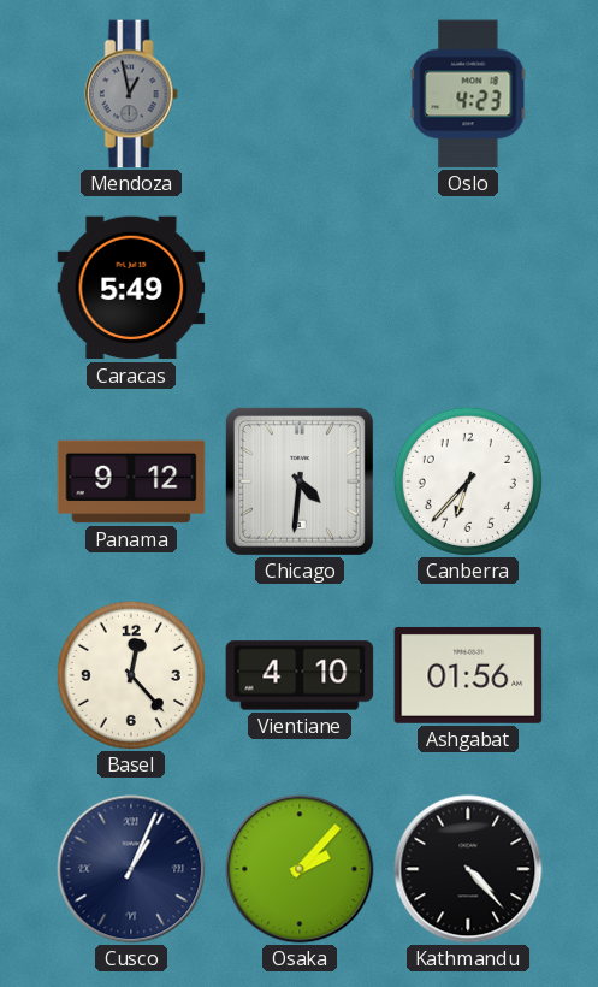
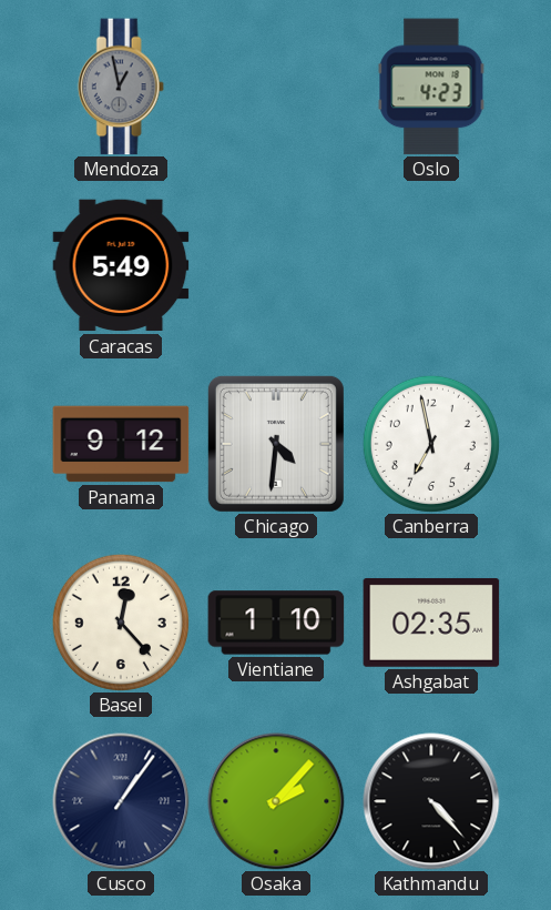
Canberra: 6:37 -> 6:58
Vientiane: 4:10 -> 1:10
Ashgabat: 01:56 -> 02:35
Cusco: 1:04 -> 1:06
